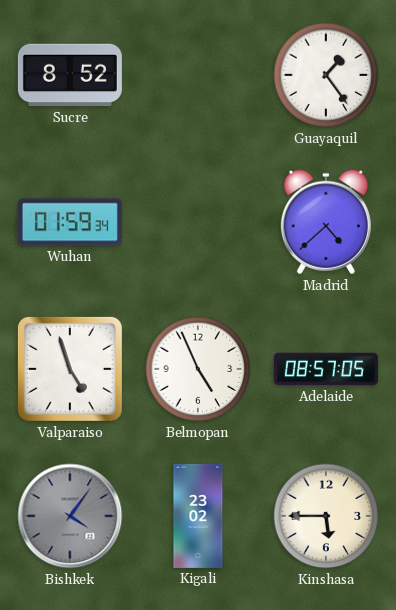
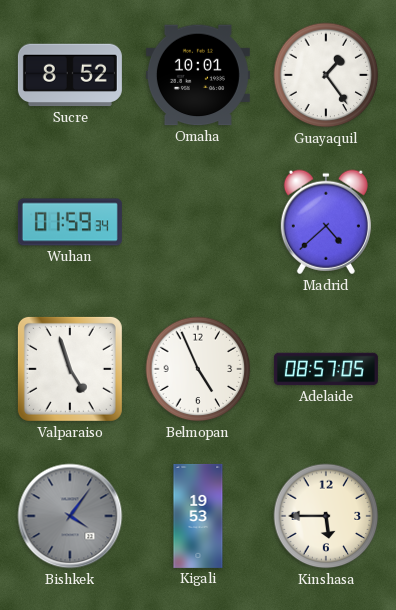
Omaha: none -> 10:01
Kigali: 23:02 -> 19:53
